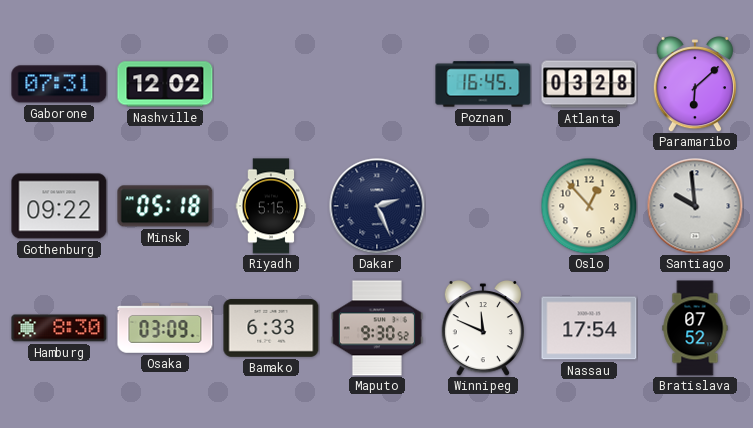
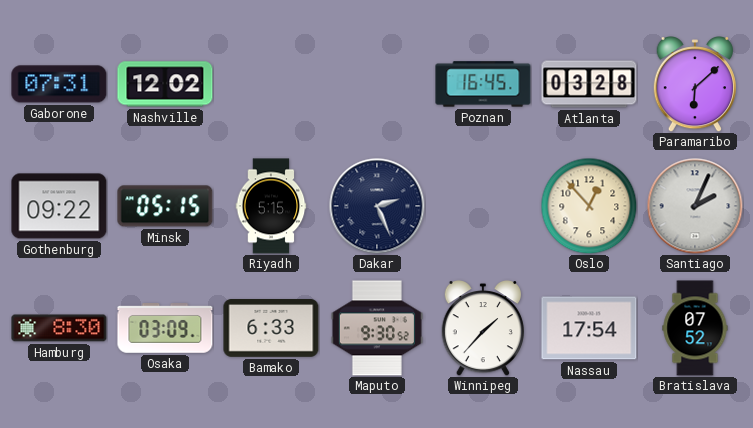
Minsk: 05:18 -> 05:15
Santiago: 9:59 -> 2:04
Winnipeg: 11:49 -> 1:37
